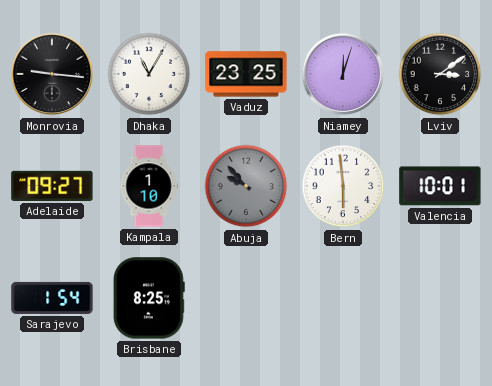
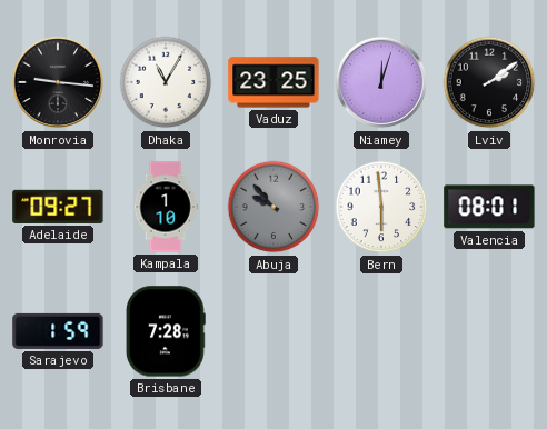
Lviv: 3:09 -> 2:09
Valencia: 10:01 -> 08:01
Sarajevo: 1:54 -> 1:59
Brisbane: 8:25 -> 7:28
